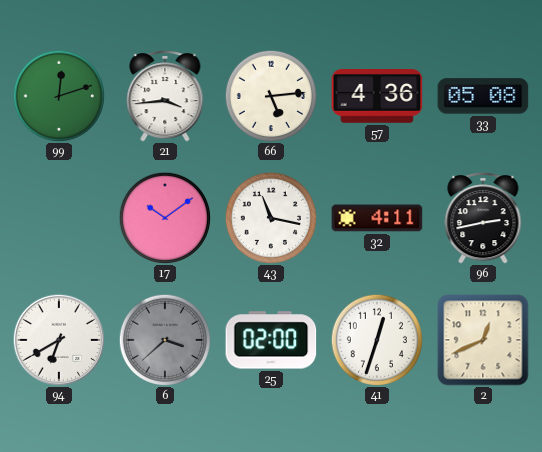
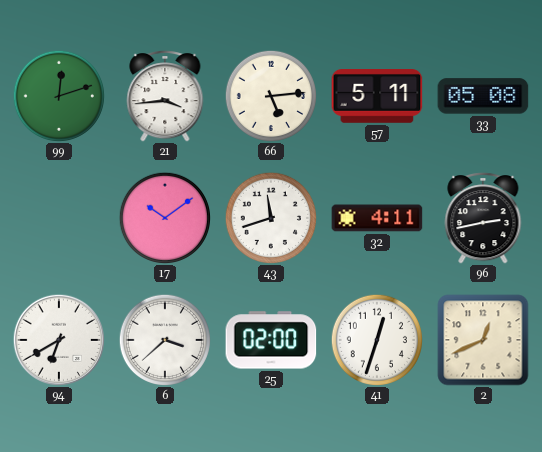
57: 4:36 -> 5:11
43: 11:17 -> 11:42
6 dial: grey -> white
